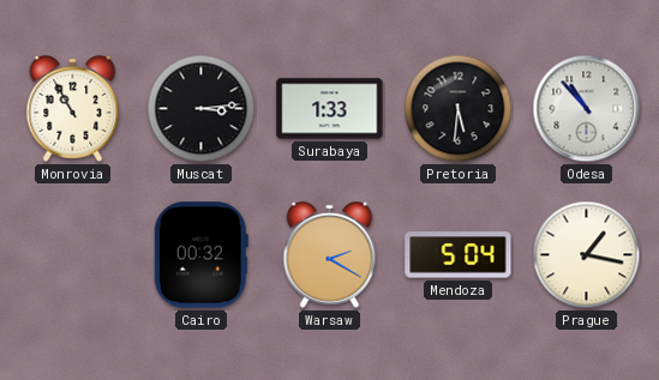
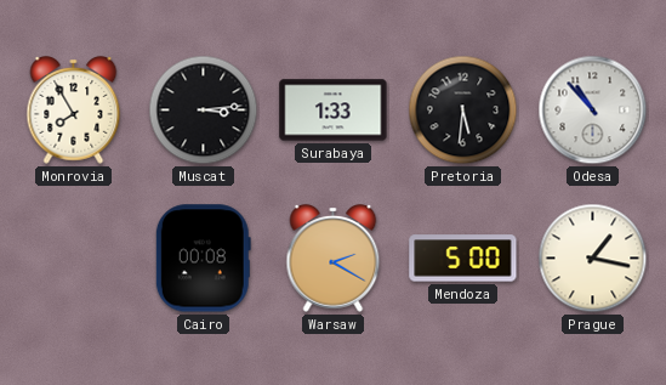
Monrovia: 10:55 -> 7:55
Cairo: 00:32 -> 00:08
Mendoza: 5:04 -> 5:00
